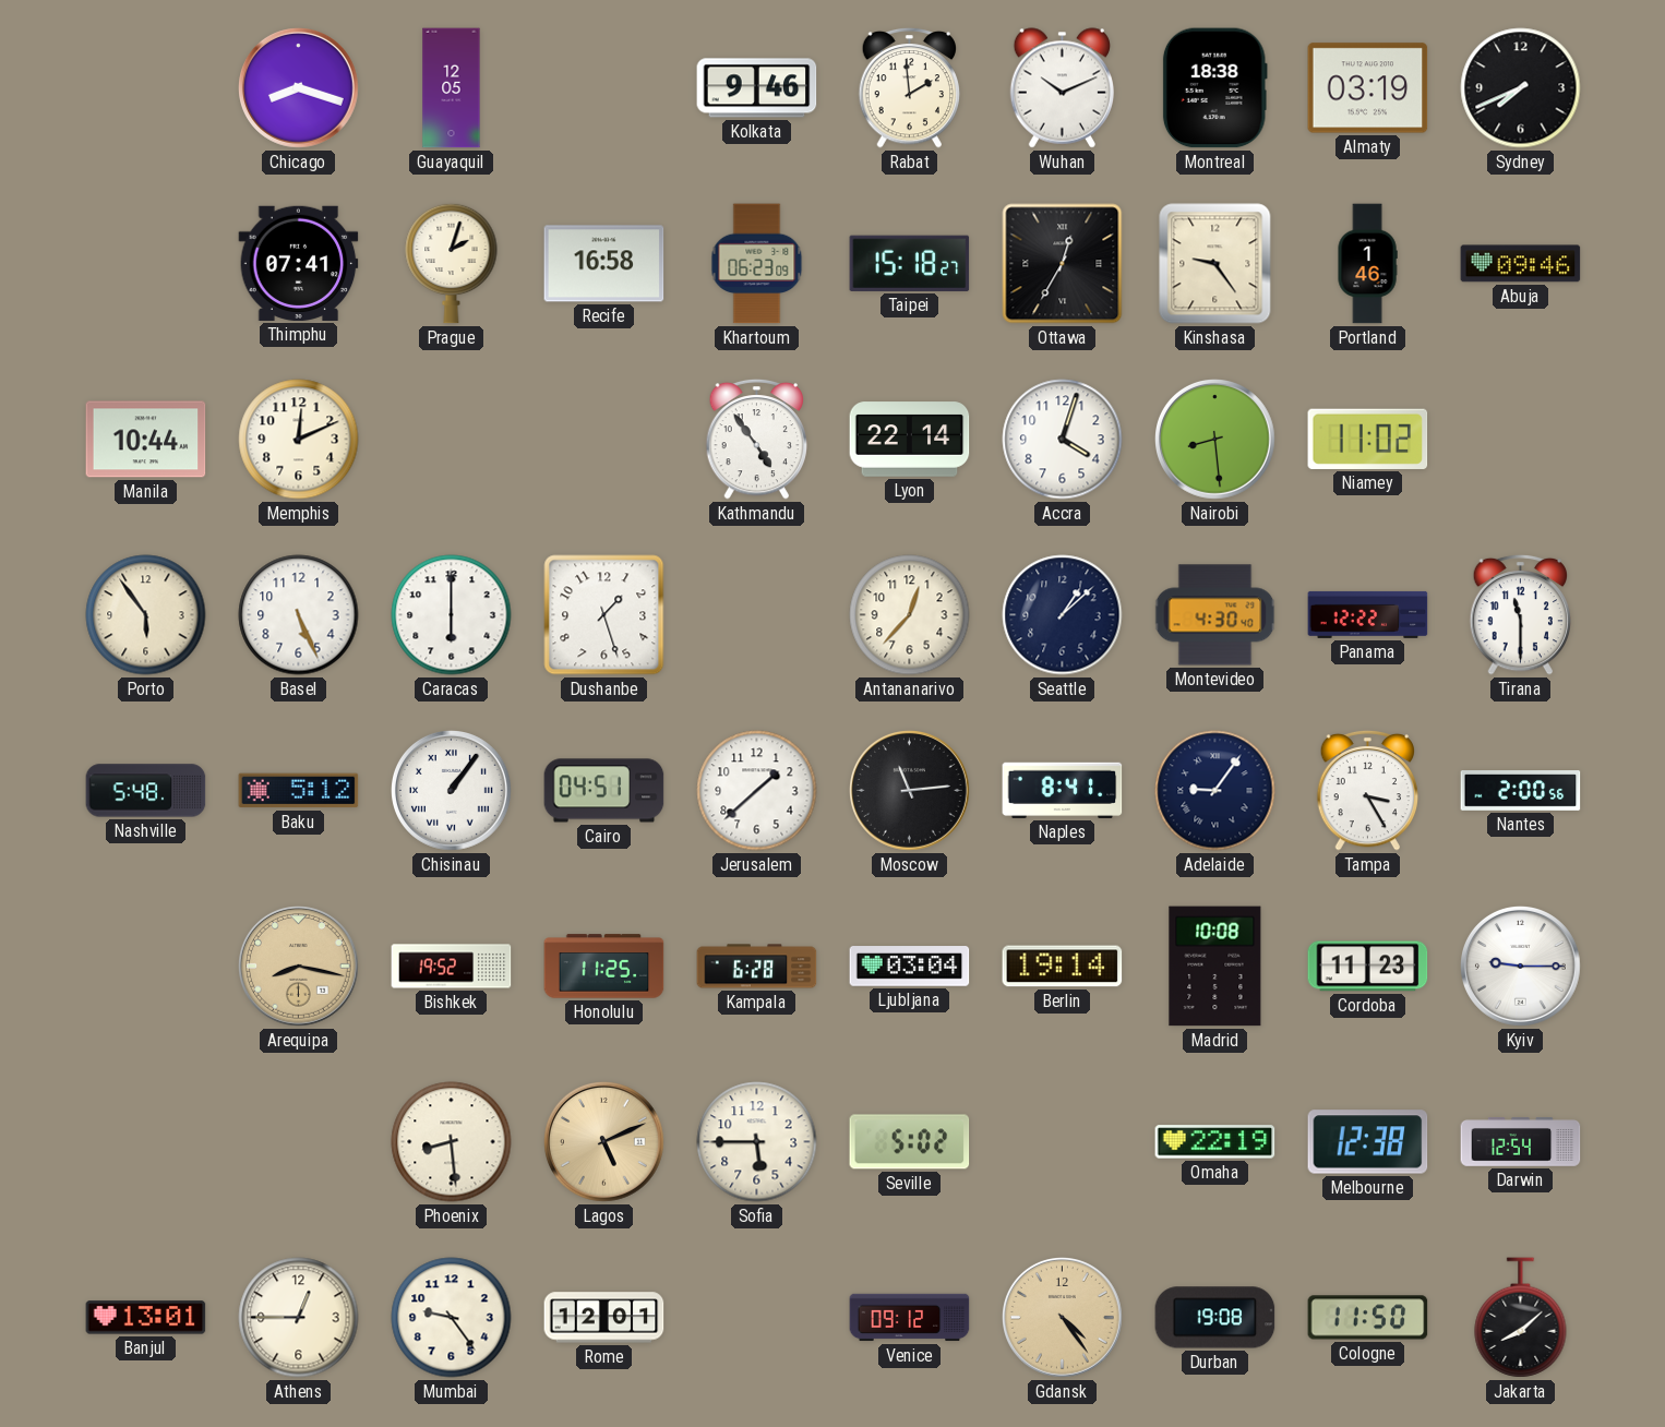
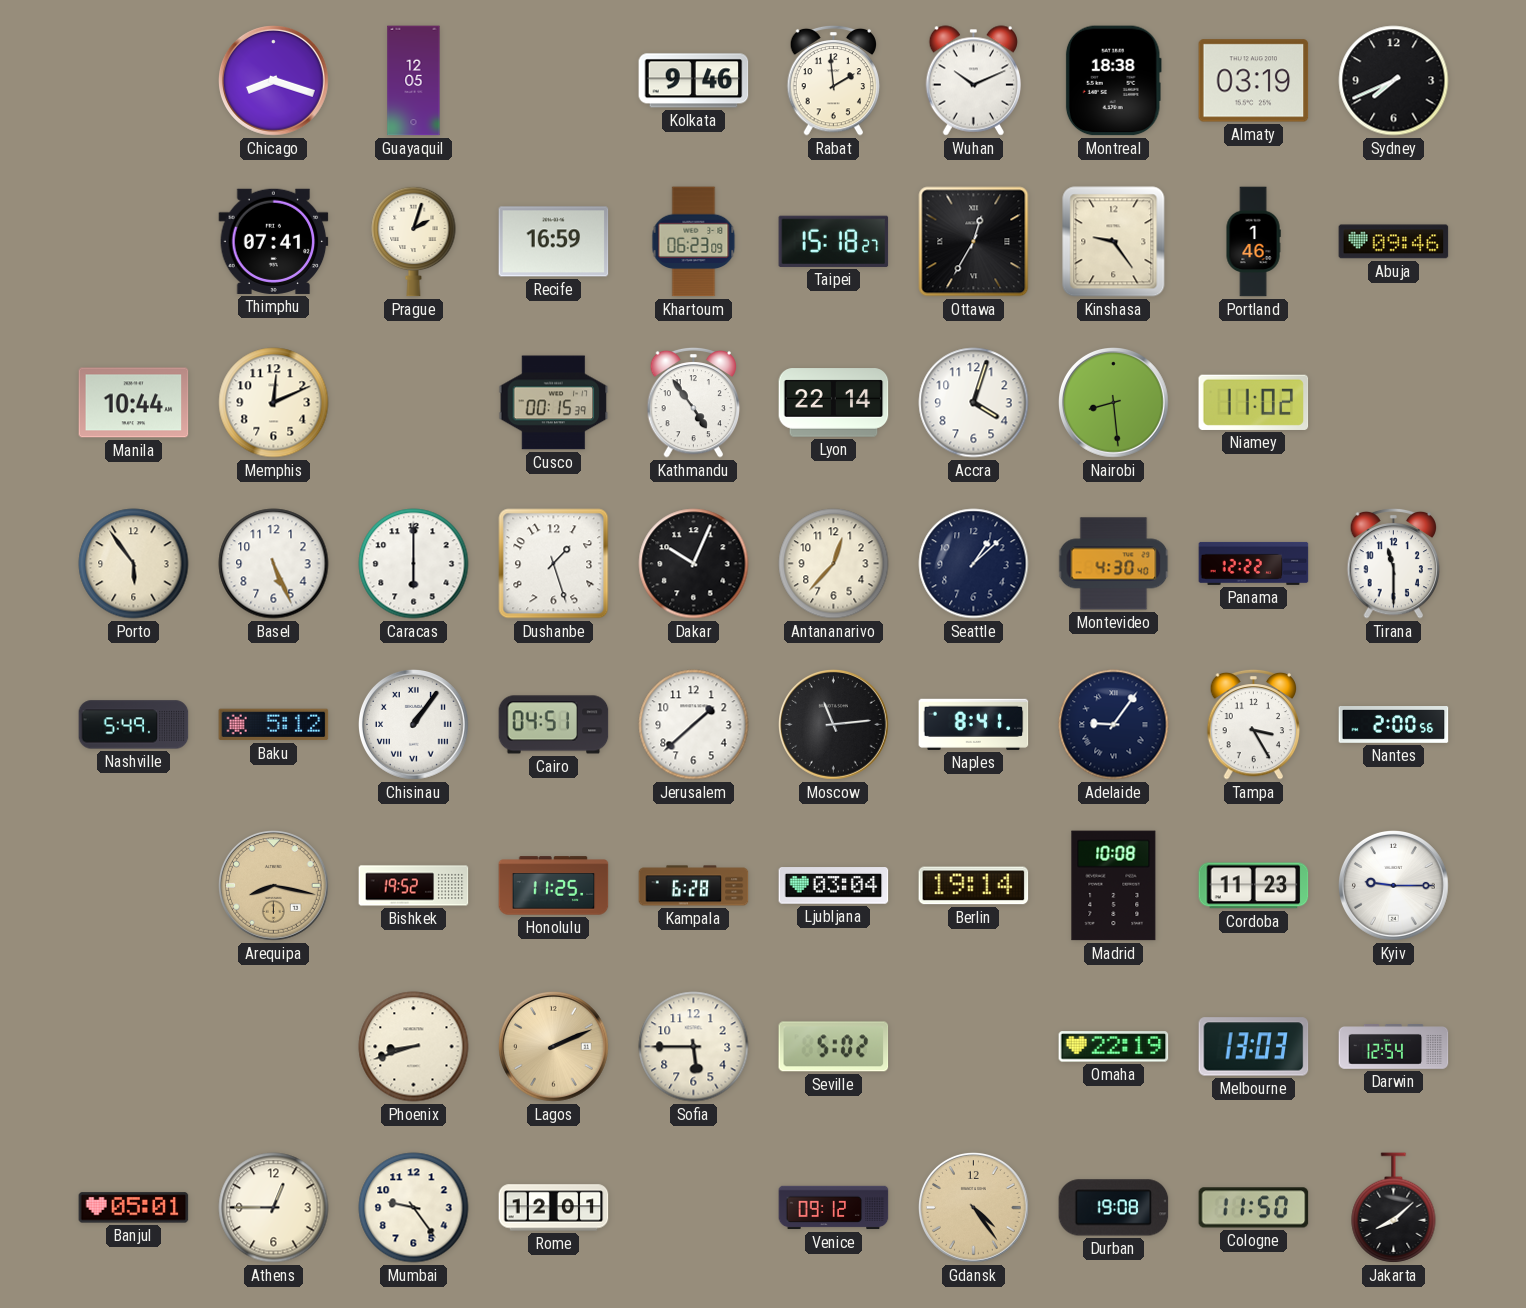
Recife: 16:58 -> 16:59
Cusco: none -> 00:15
Dakar: none -> 10:04
Nashville: 5:48 -> 5:49
Phoenix: 8:29 -> 8:42
Lagos: 5:11 -> 2:11
Melbourne: 12:38 -> 13:03
Banjul: 13:01 -> 05:01
